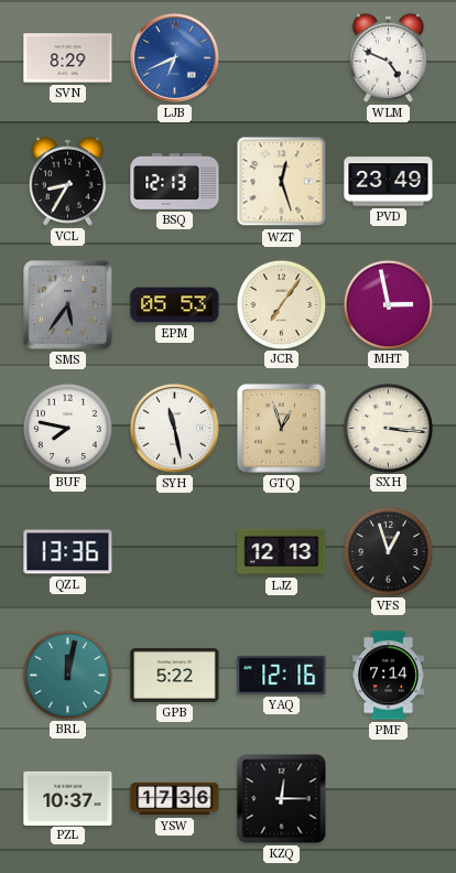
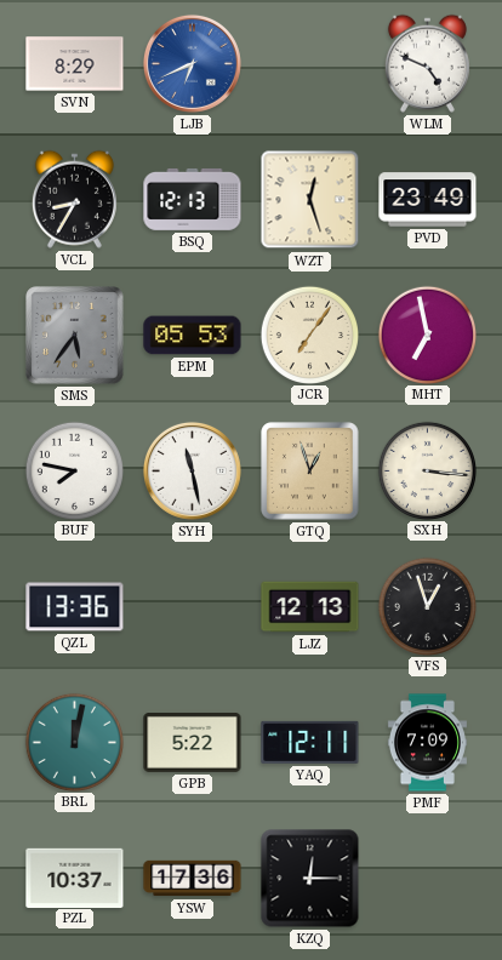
MHT: 2:58 -> 6:58
YAQ: 12:16 -> 12:11
PMF: 7:14 -> 7:09
